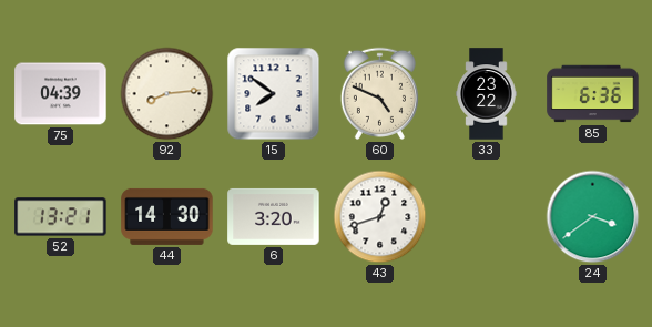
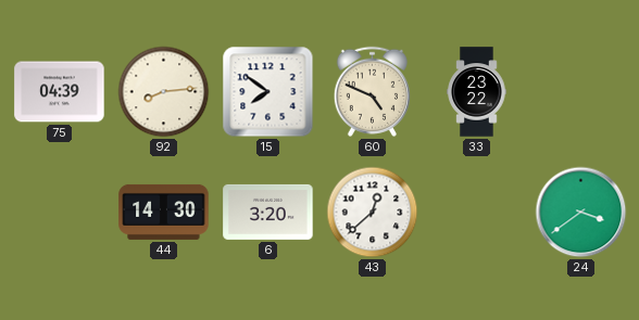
85: 6:36 -> none
52: 13:21 -> none
43: 12:42 -> 12:38
